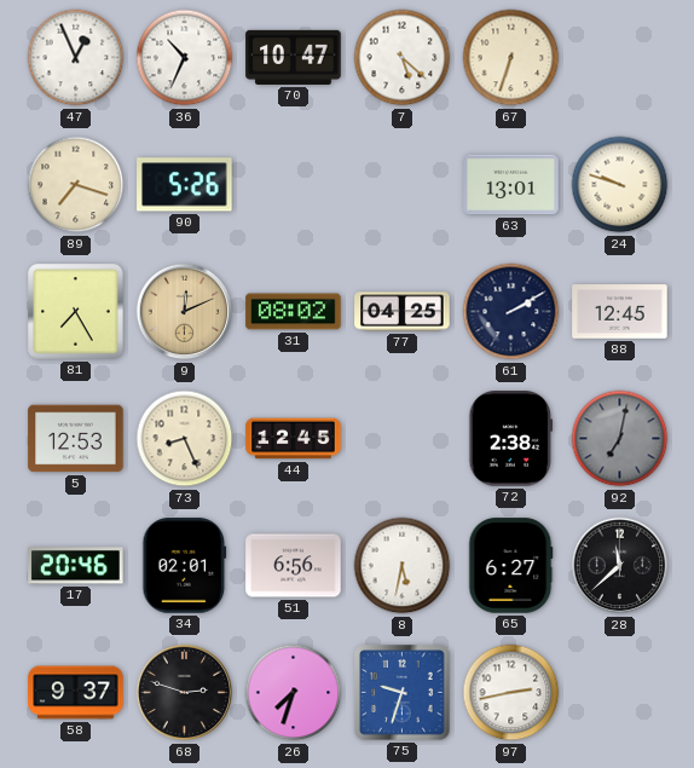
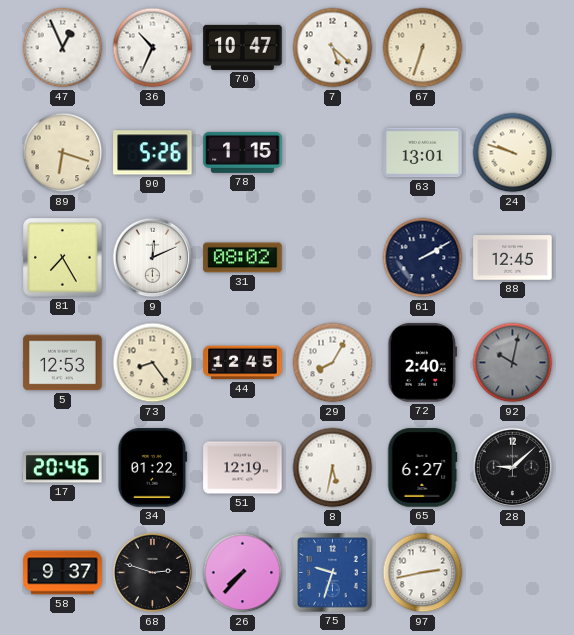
89: 7:18 -> 6:18
78: none -> 1:15
9 dial: champagne -> white
77: 04:25 -> none
73: 8:26 -> 8:24
29: none -> 8:05
72: 2:38 -> 2:40
92: 7:02 -> 10:02
34: 02:01 -> 01:22
51: 6:56 -> 12:19
28: 11:38 -> 9:08
26: 7:33 -> 7:37
